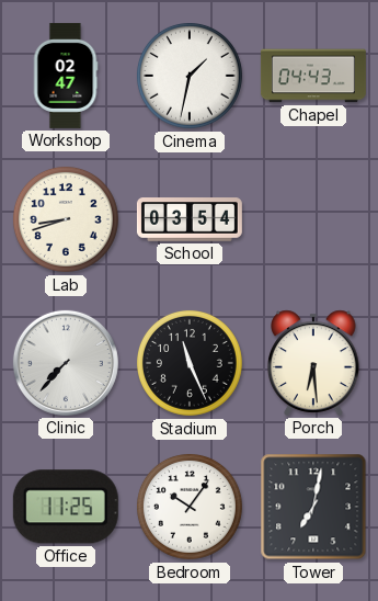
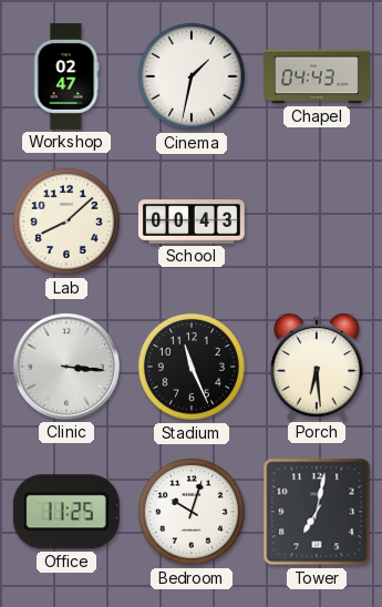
Lab: 8:42 -> 8:08
School: 03:54 -> 00:43
Clinic: 7:37 -> 3:16
Bedroom: 10:06 -> 10:03
